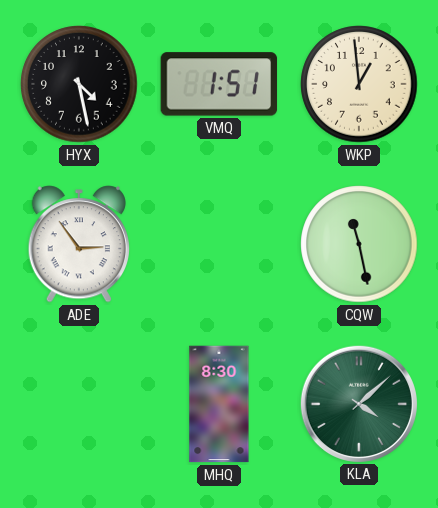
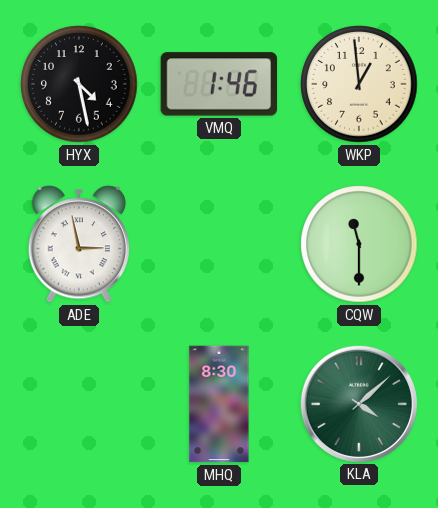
VMQ: 1:51 -> 1:46
ADE: 2:54 -> 2:58
CQW: 11:28 -> 11:30
